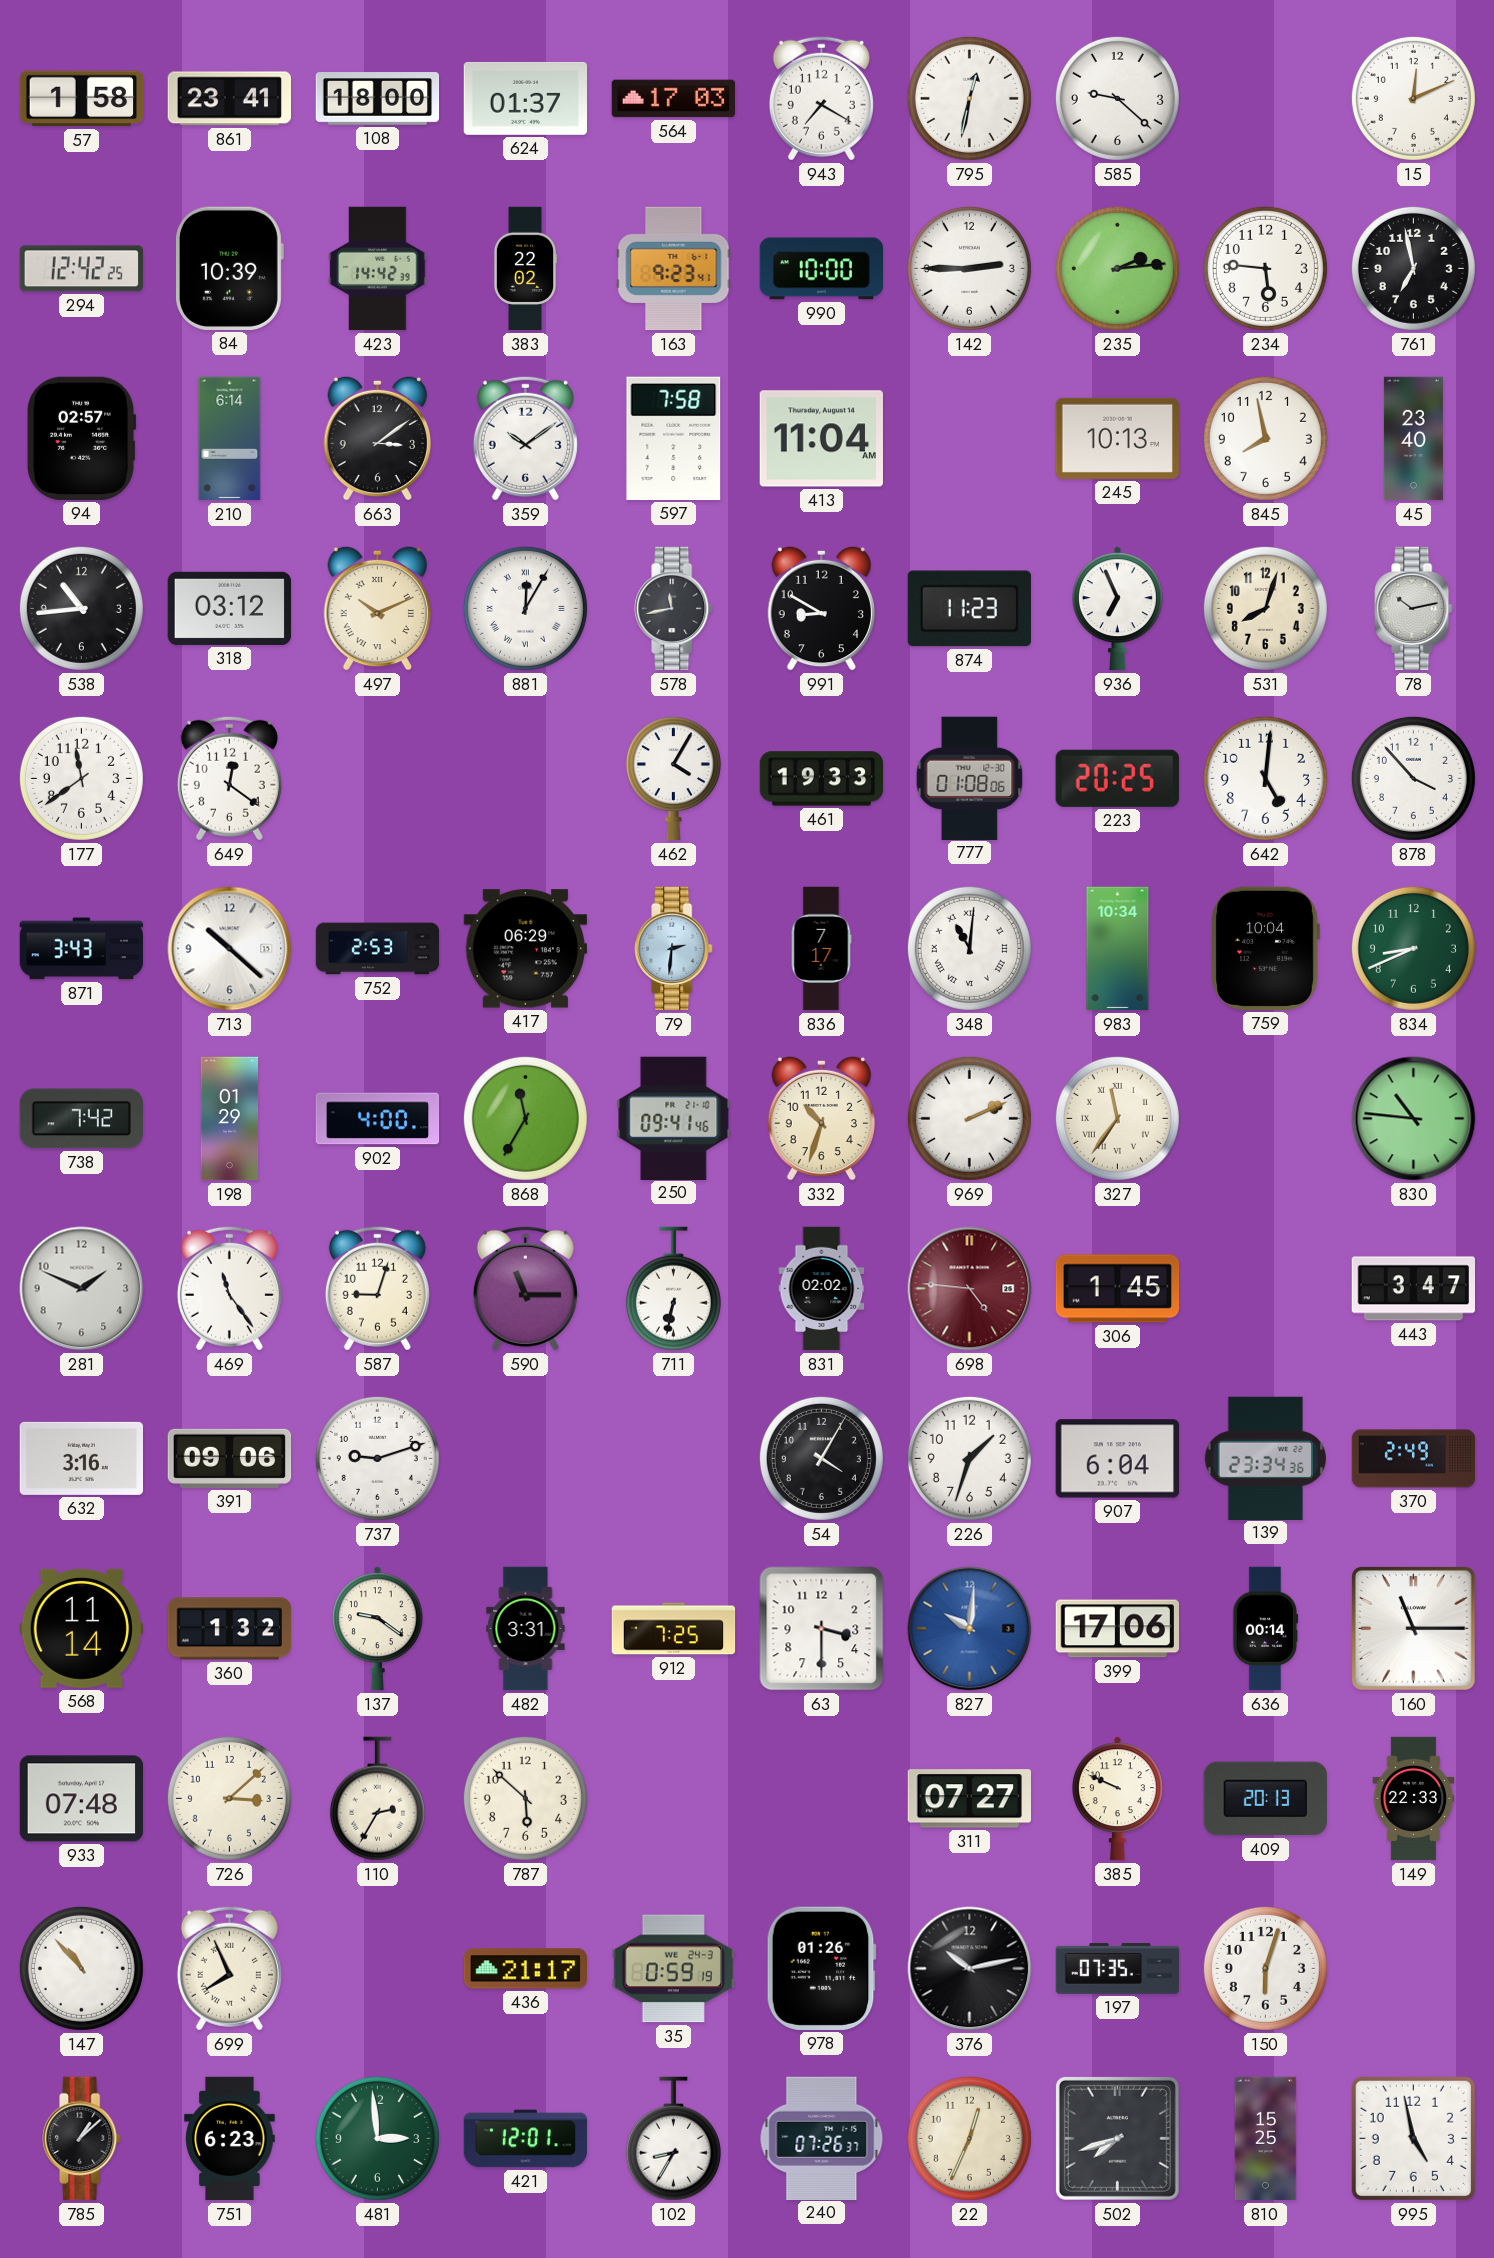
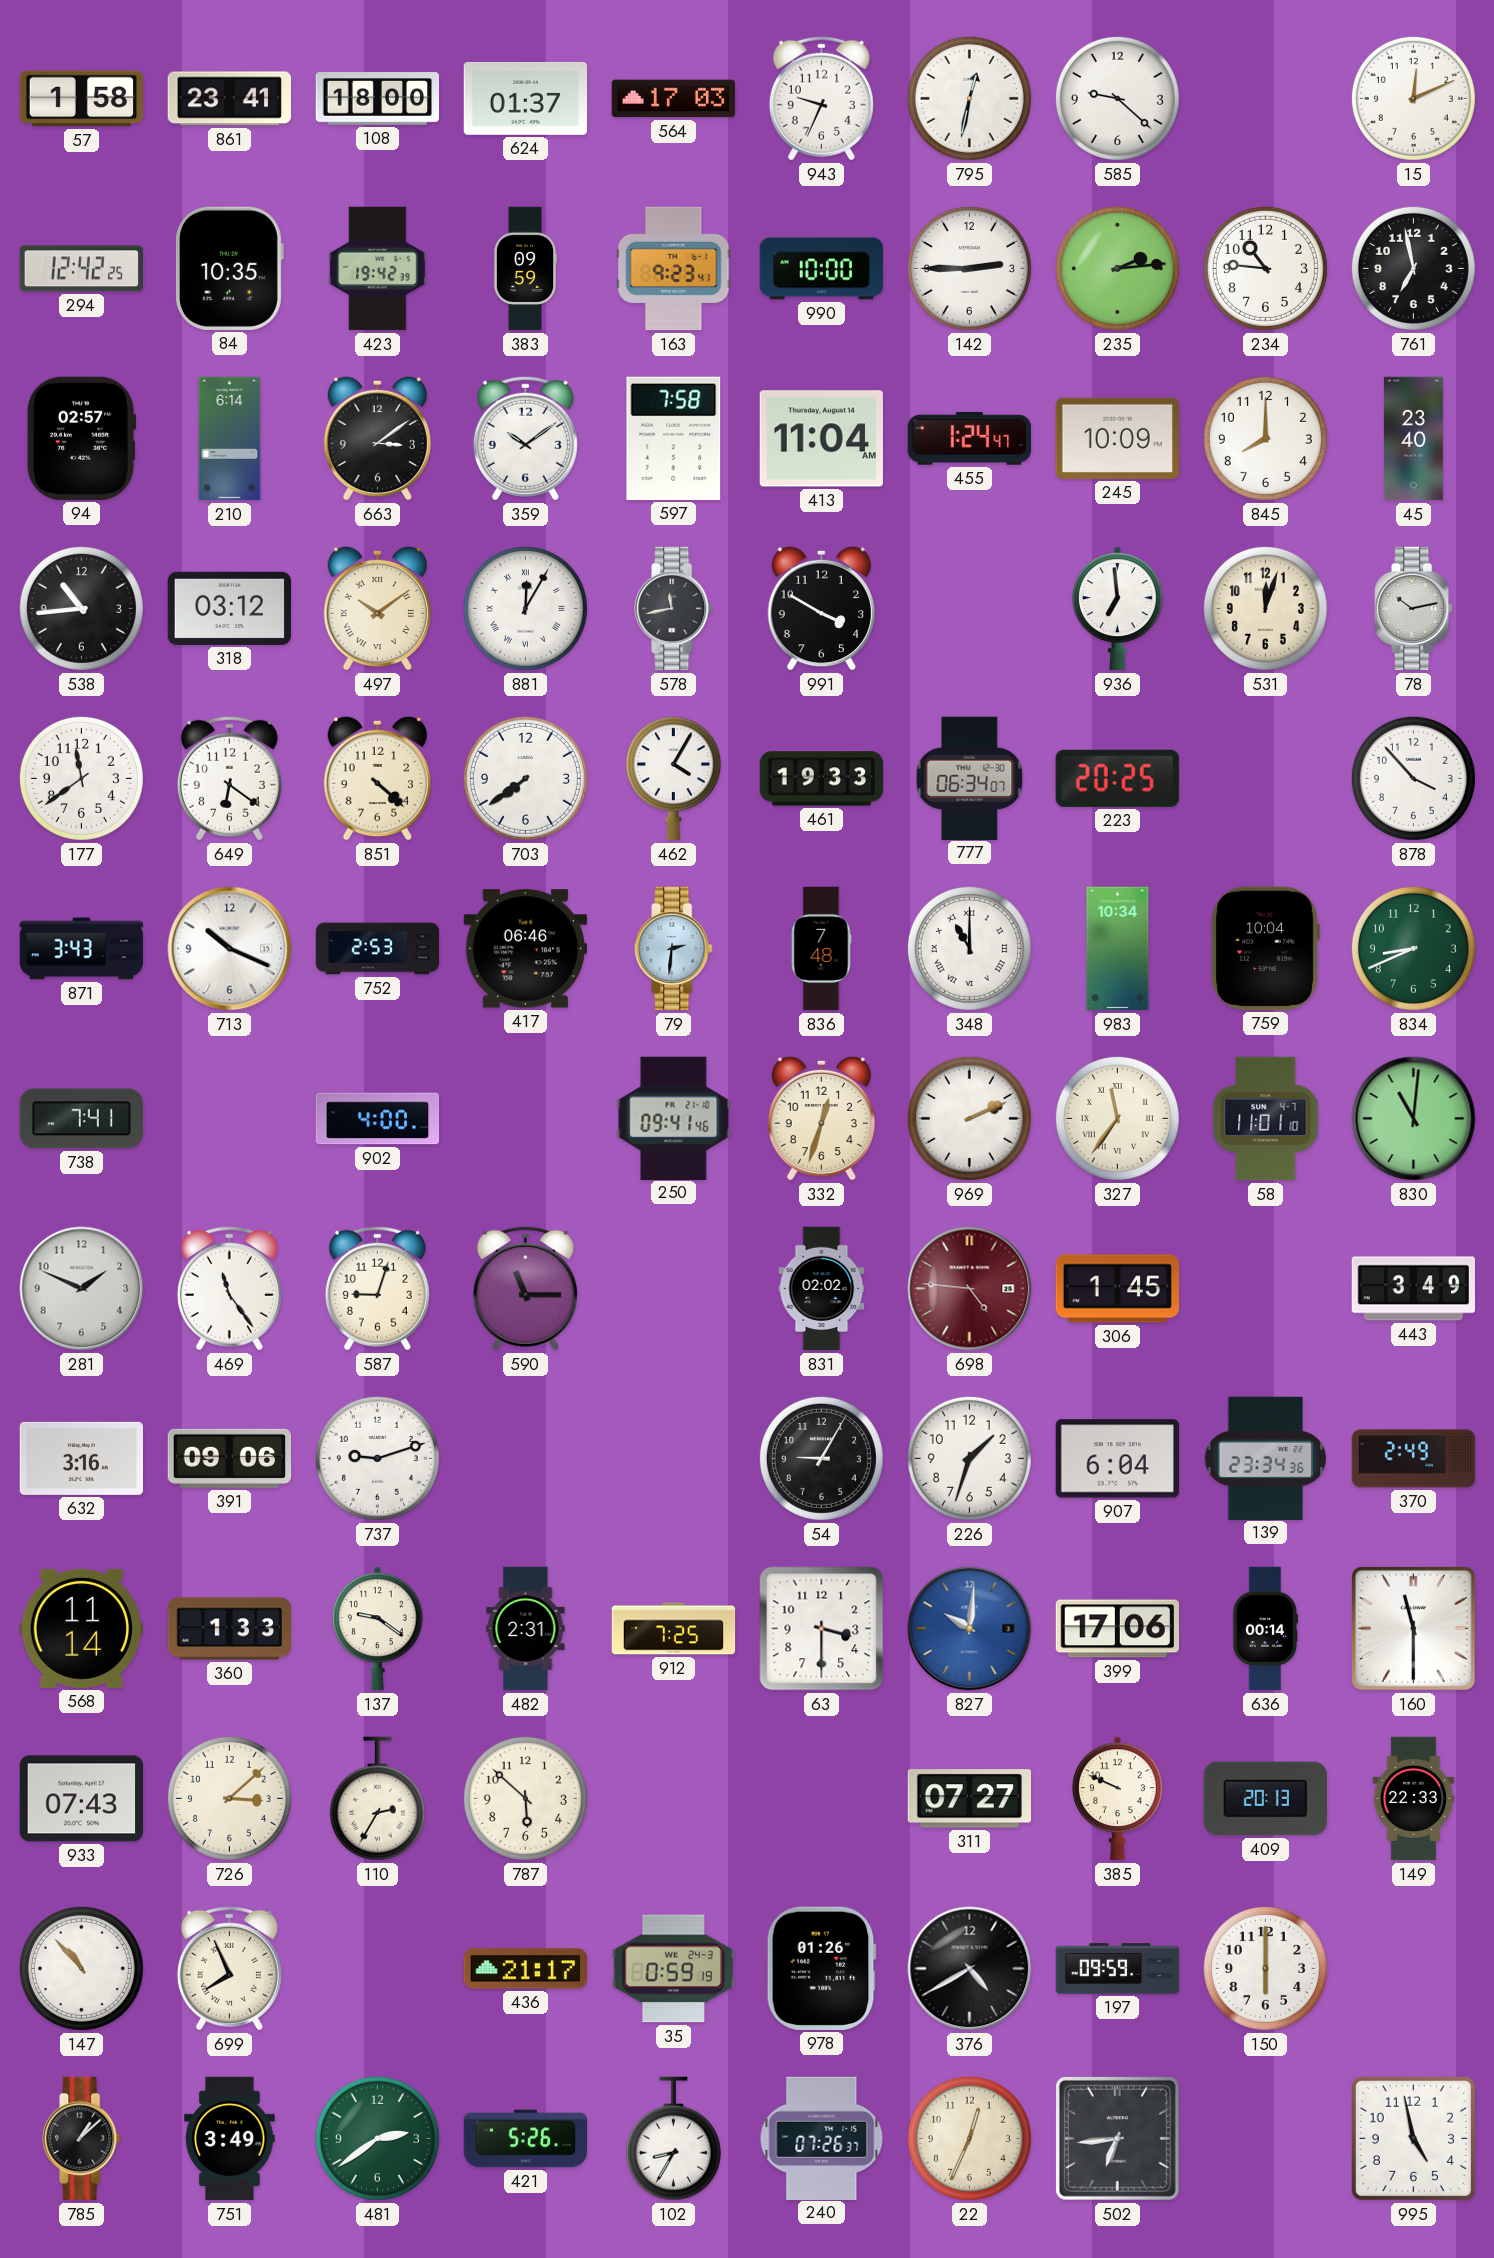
943: 7:20 -> 9:34
84: 10:39 -> 10:35
423: 14:42 -> 19:42
383: 22:02 -> 09:59
234: 5:46 -> 10:46
455: none -> 1:24
245: 10:13 -> 10:09
845: 7:58 -> 8:00
497: 10:11 -> 10:09
991: 8:50 -> 3:50
874: 11:23 -> none
936: 6:56 -> 6:59
531: 8:03 -> 12:03
649: 12:21 -> 6:21
851: none -> 4:22
703: none -> 7:39
777: 01:08 -> 06:34
642: 5:01 -> none
713: 10:22 -> 10:19
417: 06:29 -> 06:46
836: 7:17 -> 7:48
348: 11:01 -> 11:00
738: 7:42 -> 7:41
198: 01:29 -> none
868: 11:35 -> none
332: 10:33 -> 12:33
58: none -> 11:01
830: 10:46 -> 11:01
711: 6:32 -> none
443: 3:47 -> 3:49
54: 4:05 -> 9:05
360: 1:32 -> 1:33
482: 3:31 -> 2:31
160: 11:15 -> 11:30
933: 07:48 -> 07:43
376: 10:13 -> 4:40
197: 07:35 -> 09:59
150: 6:03 -> 6:00
751: 6:23 -> 3:49
481: 2:59 -> 2:39
421: 12:01 -> 5:26
502: 7:42 -> 6:44
810: 15:25 -> none
